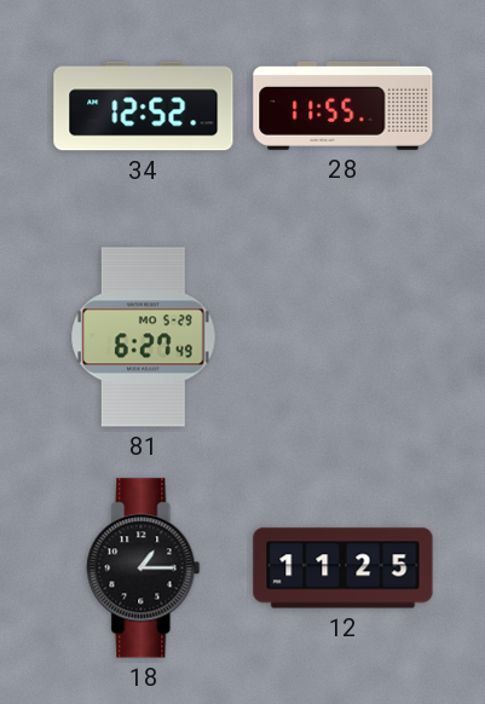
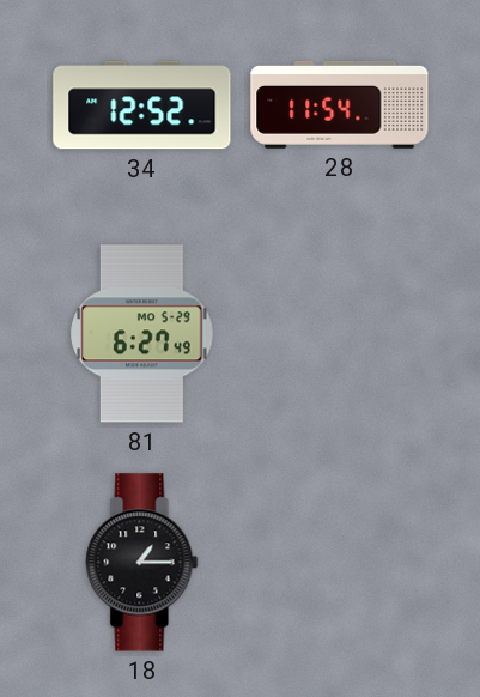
28: 11:55 -> 11:54
12: 11:25 -> none
